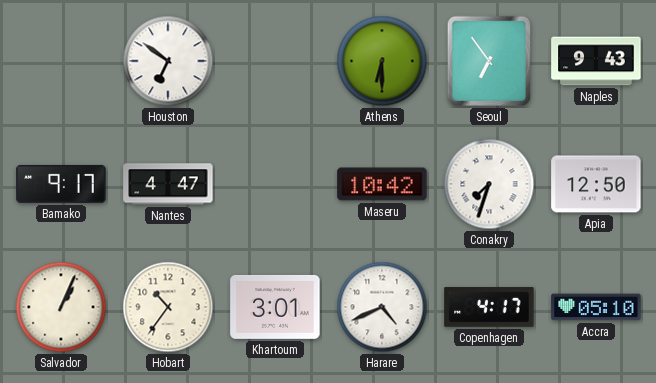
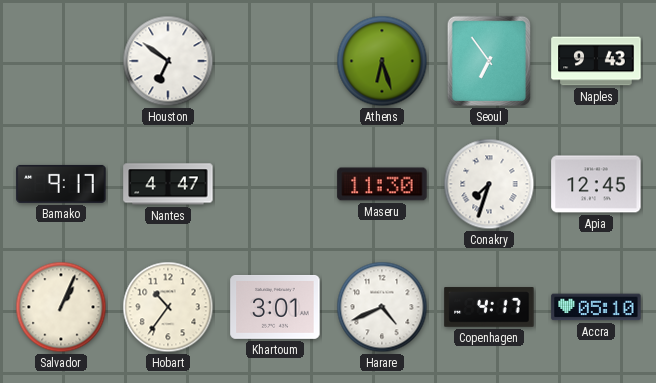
Athens: 6:30 -> 6:27
Maseru: 10:42 -> 11:30
Apia: 12:50 -> 12:45
